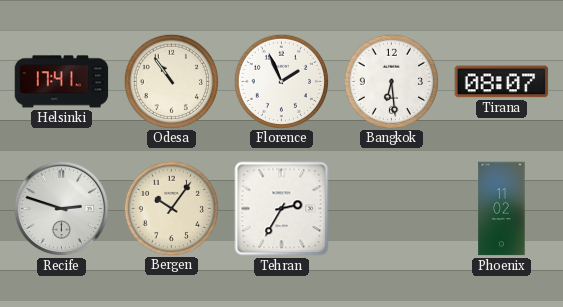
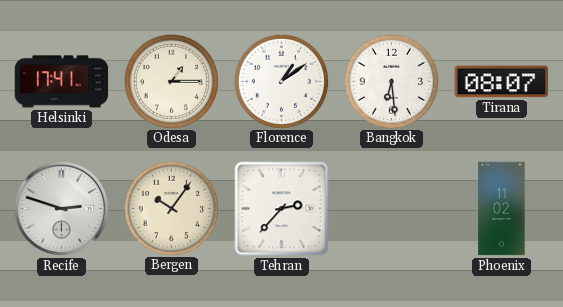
Odesa: 10:54 -> 1:15
Florence: 1:56 -> 1:09
Tehran: 2:35 -> 2:37
